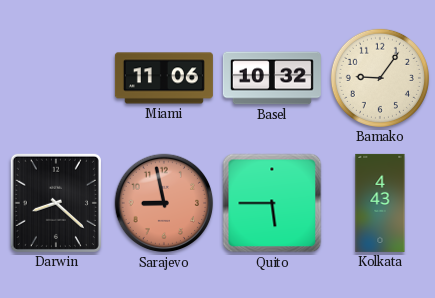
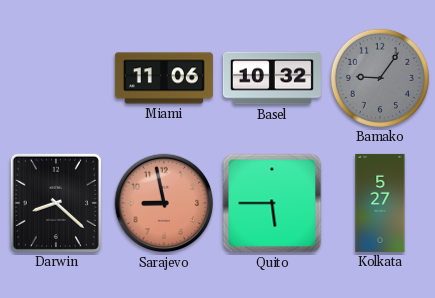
Bamako dial: cream -> grey
Kolkata: 4:43 -> 5:27
